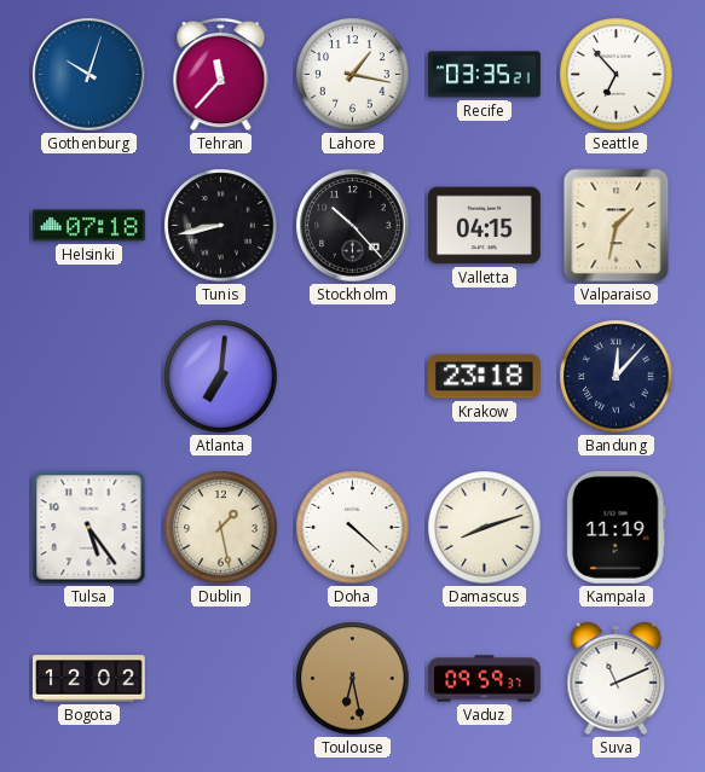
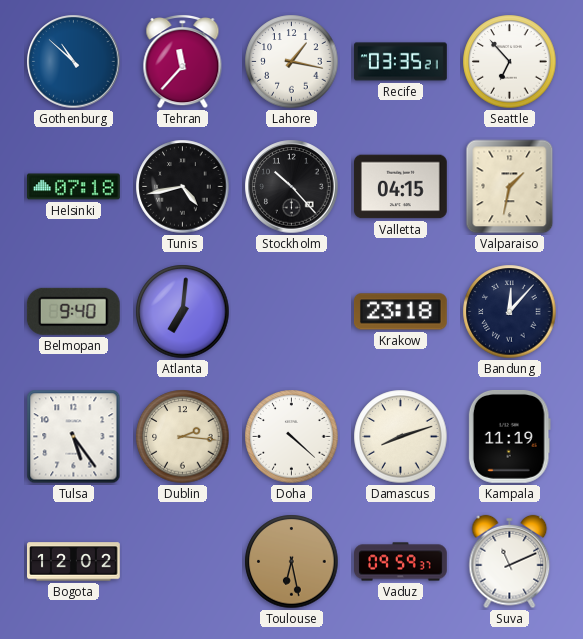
Gothenburg: 10:03 -> 10:52
Tunis: 8:43 -> 4:43
Belmopan: none -> 9:40
Dublin: 1:28 -> 2:16
